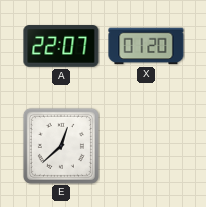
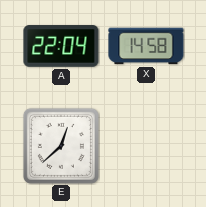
A: 22:07 -> 22:04
X: 01:20 -> 14:58
